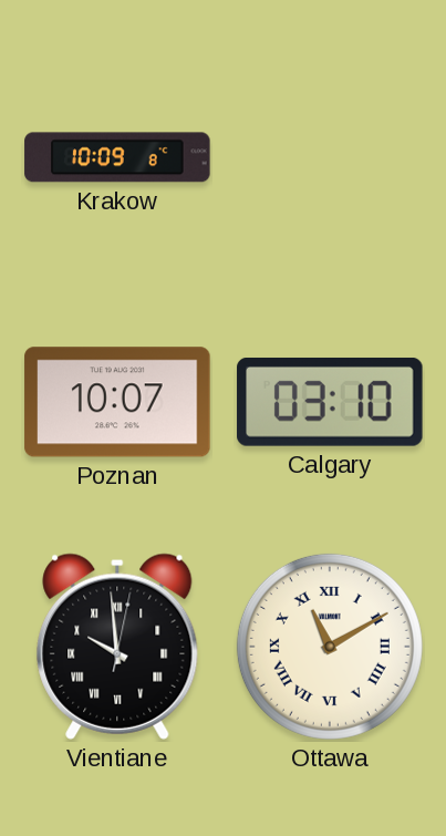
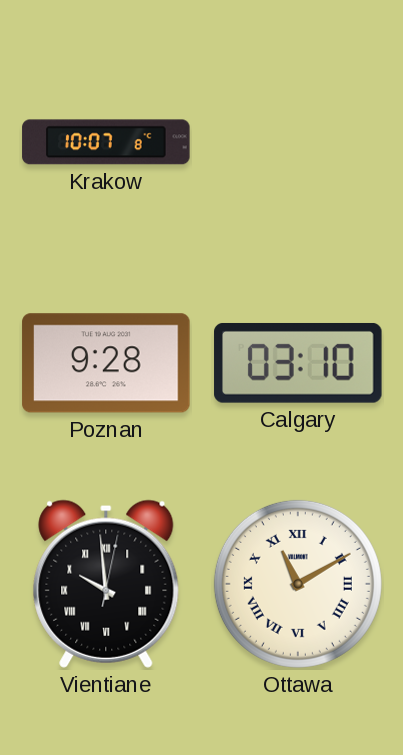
Krakow: 10:09 -> 10:07
Poznan: 10:07 -> 9:28
